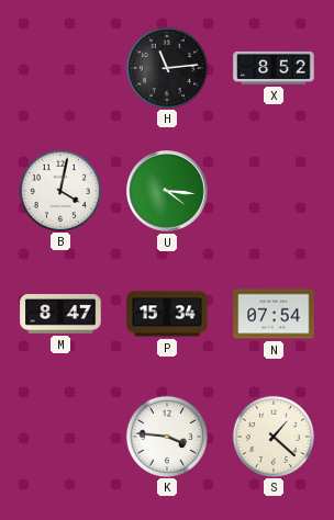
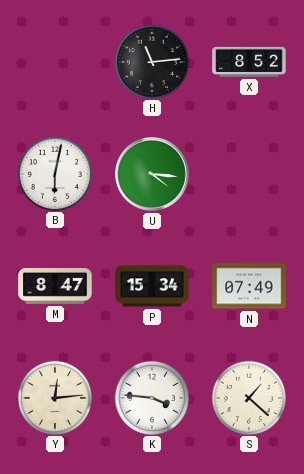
B: 4:02 -> 6:02
N: 07:54 -> 07:49
Y: none -> 12:14
